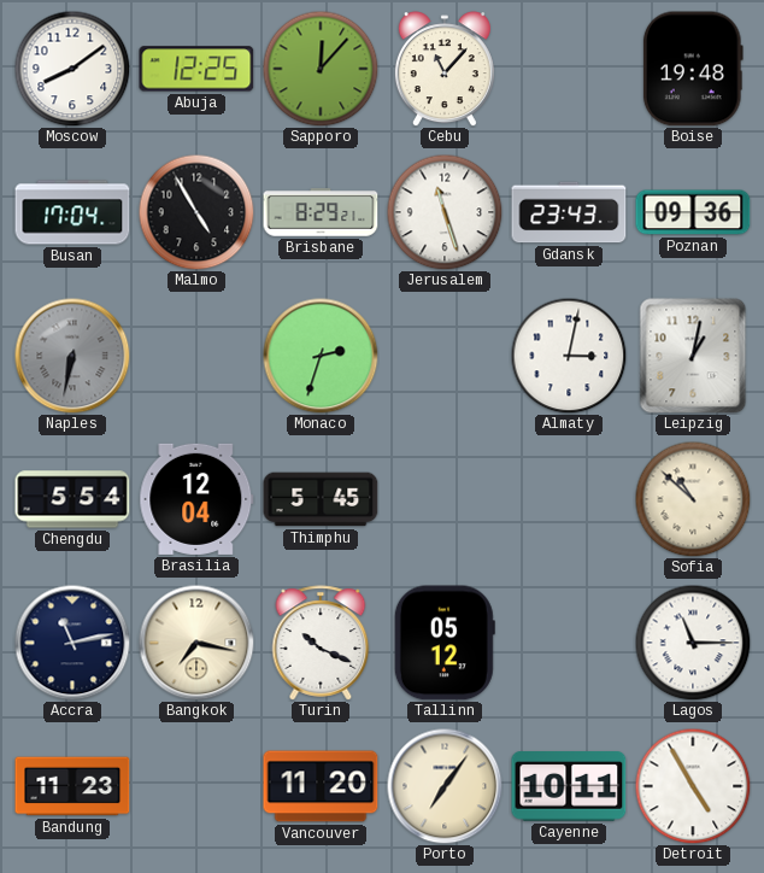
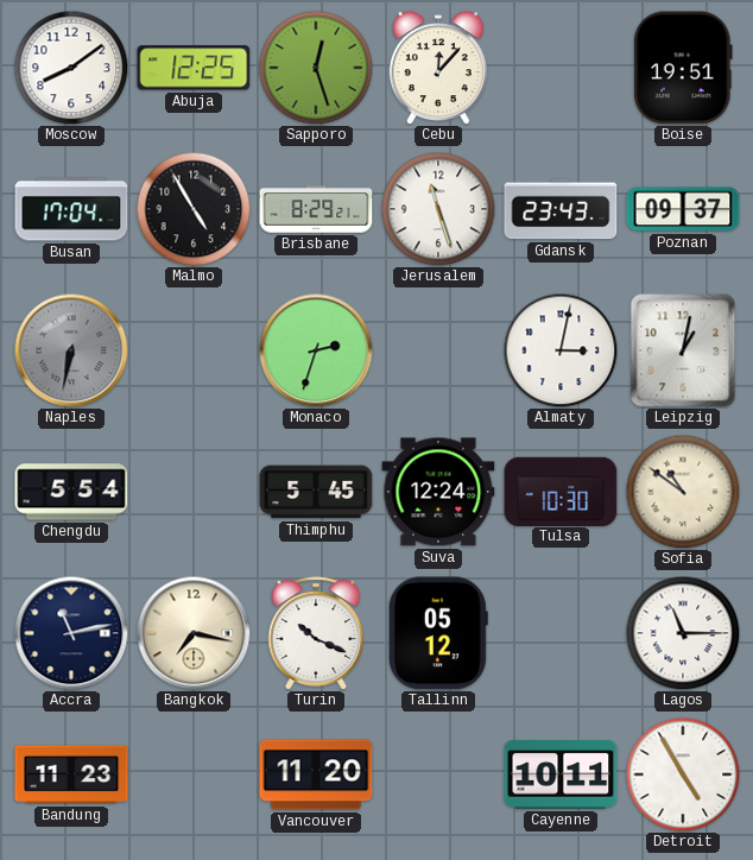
Sapporo: 12:07 -> 12:27
Cebu: 11:07 -> 12:07
Boise: 19:48 -> 19:51
Poznan: 09:36 -> 09:37
Brasilia: 12:04 -> none
Suva: none -> 12:24
Tulsa: none -> 10:30
Sofia: 10:52 -> 10:51
Porto: 7:06 -> none
